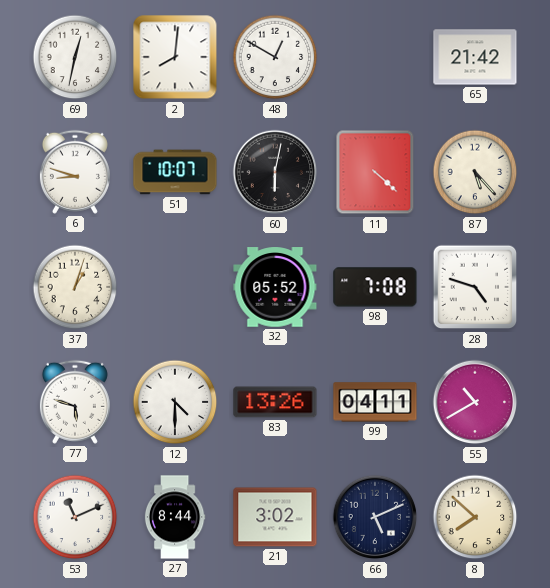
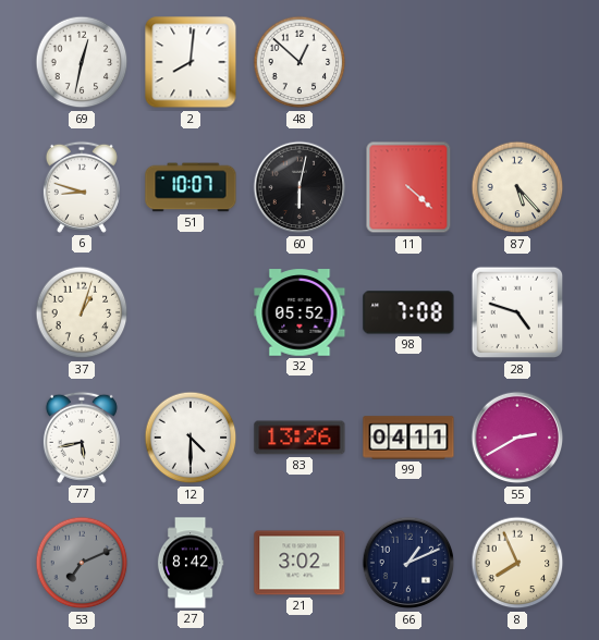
48: 12:50 -> 12:52
65: 21:42 -> none
77: 5:48 -> 5:43
55: 10:40 -> 2:40
53: 11:11 -> 7:11
53 dial: white -> grey
27: 8:44 -> 8:42
66: 5:11 -> 1:11
8: 7:52 -> 7:56
